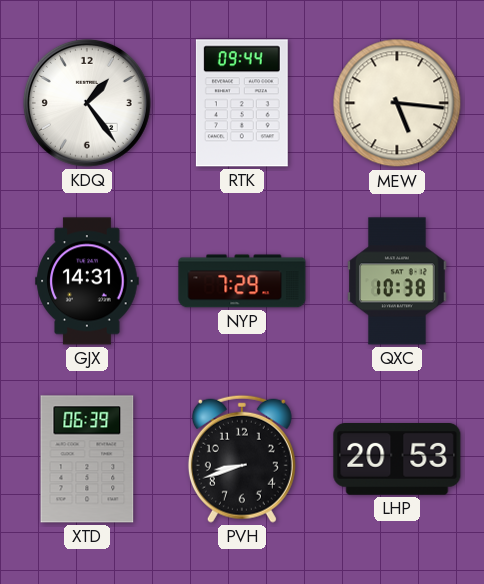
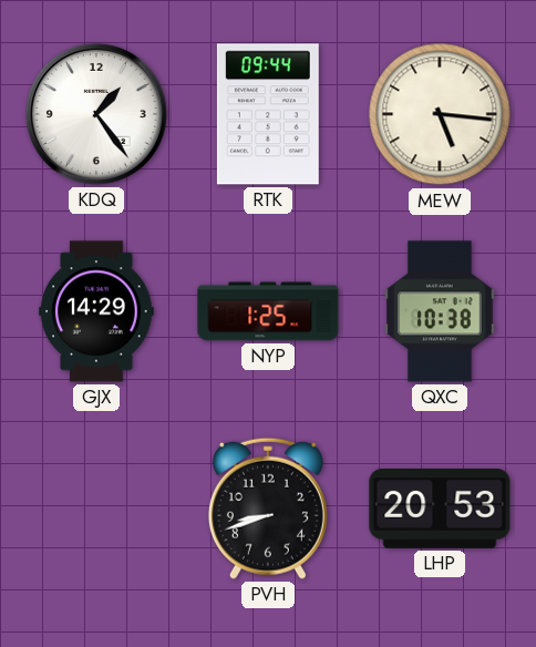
GJX: 14:31 -> 14:29
NYP: 7:29 -> 1:25
XTD: 06:39 -> none
